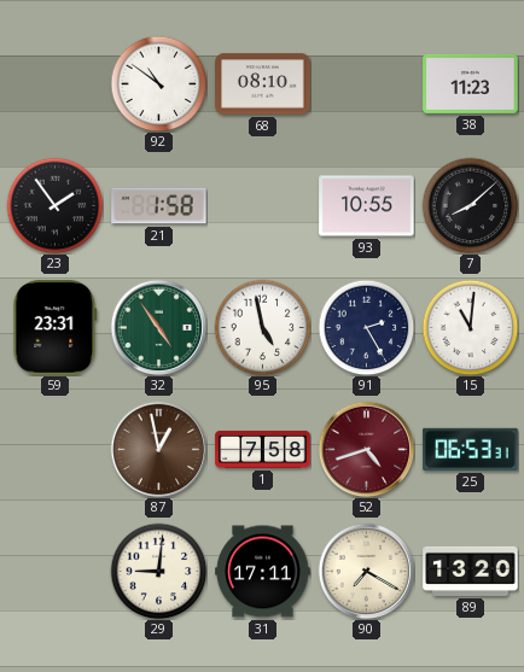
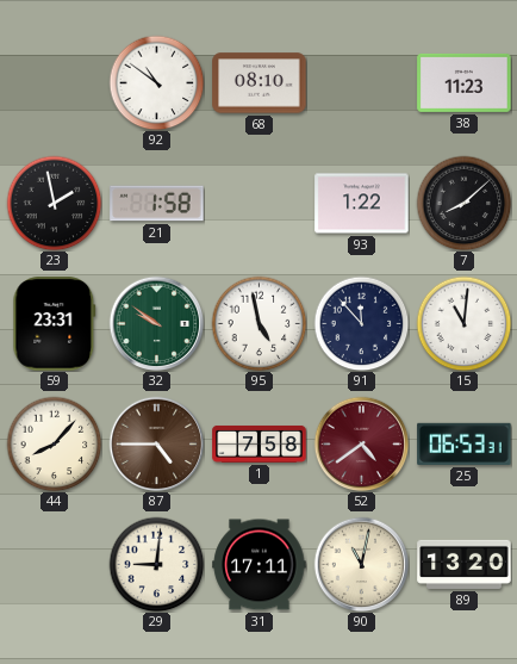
23: 1:54 -> 1:58
93: 10:55 -> 1:22
32: 4:54 -> 9:51
91: 2:25 -> 11:53
44: none -> 8:07
87: 12:58 -> 4:45
52: 4:42 -> 4:39
90: 7:20 -> 11:02
